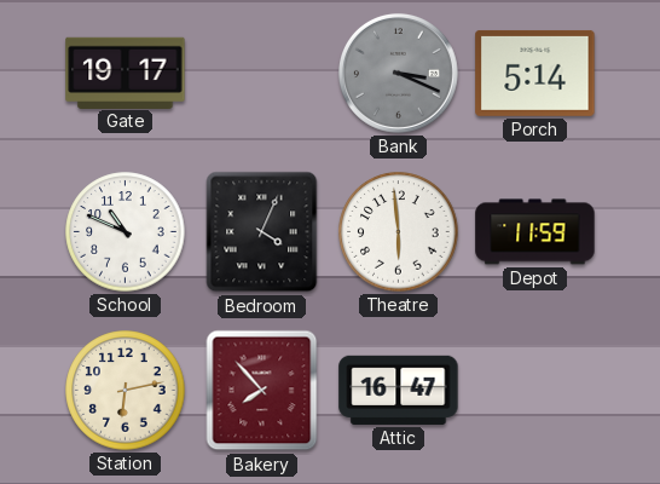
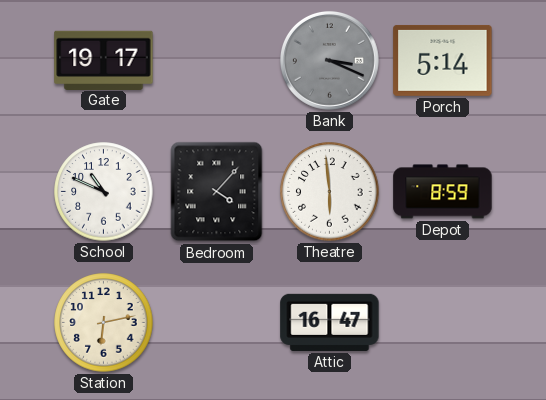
Bedroom: 4:04 -> 4:07
Depot: 11:59 -> 8:59
Bakery: 7:53 -> none
